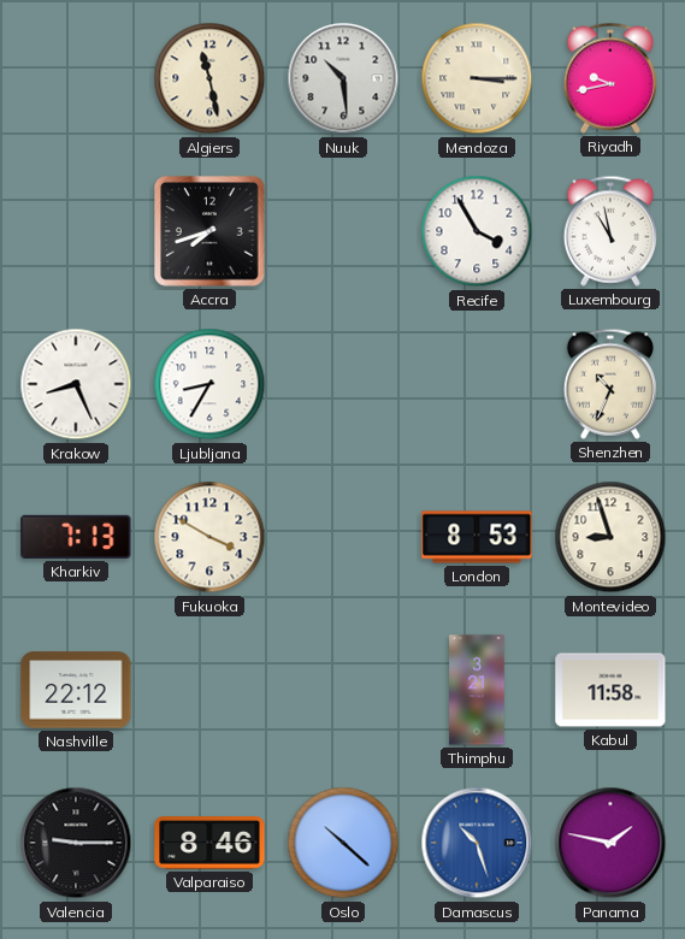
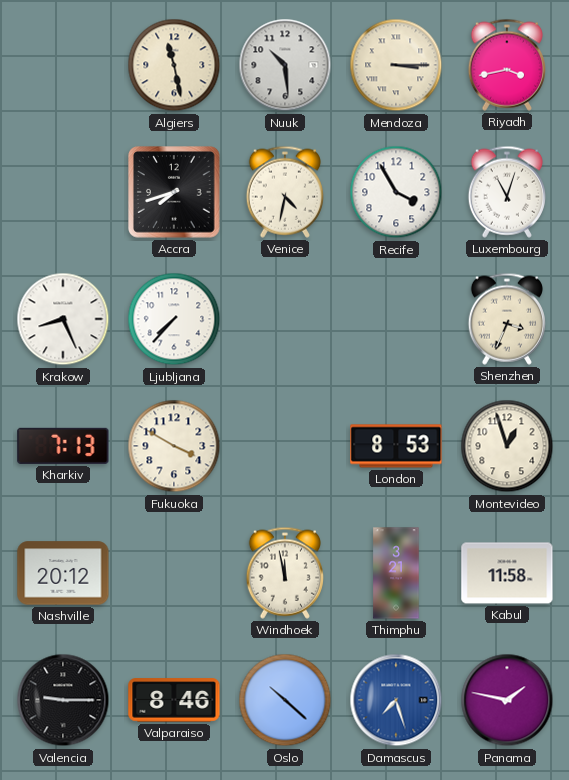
Riyadh: 9:43 -> 3:43
Venice: none -> 4:32
Luxembourg: 10:58 -> 11:03
Ljubljana: 8:35 -> 7:37
Shenzhen: 10:34 -> 3:34
Montevideo: 8:57 -> 12:57
Nashville: 22:12 -> 20:12
Windhoek: none -> 11:58
Damascus: 10:27 -> 7:27
